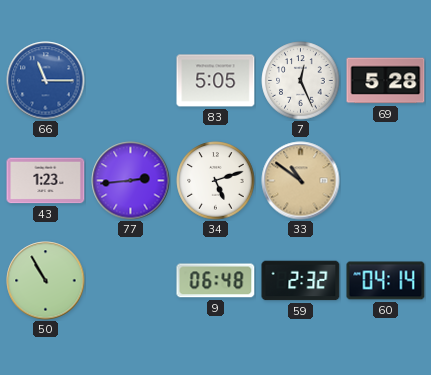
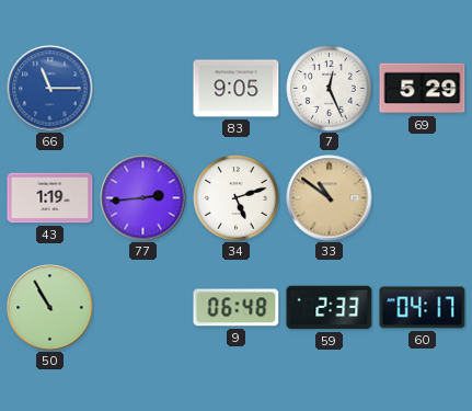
83: 5:05 -> 9:05
69: 5:28 -> 5:29
43: 1:23 -> 1:19
59: 2:32 -> 2:33
60: 04:14 -> 04:17
